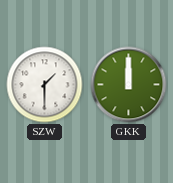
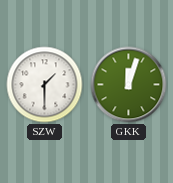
GKK: 12:00 -> 12:03
